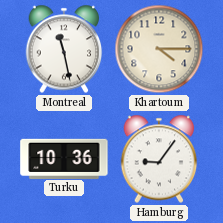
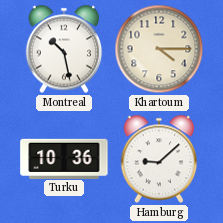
Montreal: 11:28 -> 10:28
Hamburg: 9:06 -> 9:08
